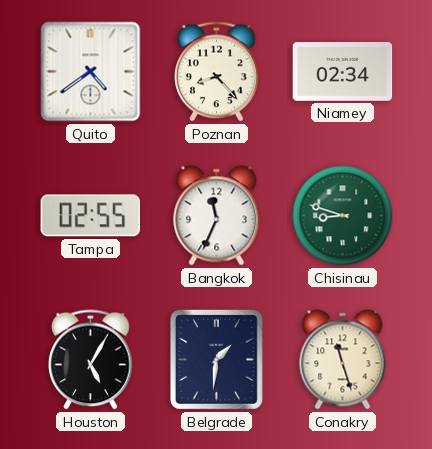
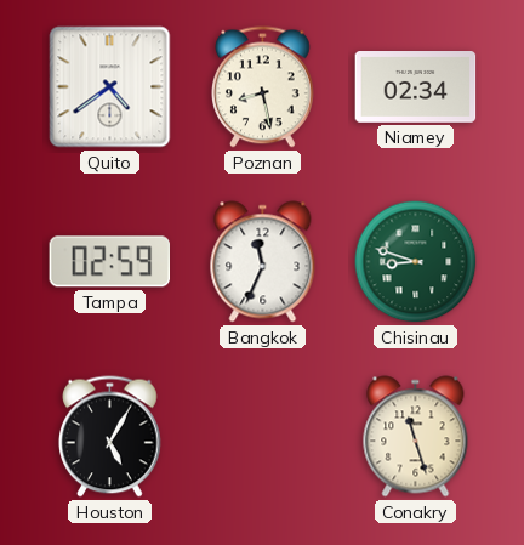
Poznan: 8:23 -> 8:28
Tampa: 02:55 -> 02:59
Belgrade: 1:31 -> none
